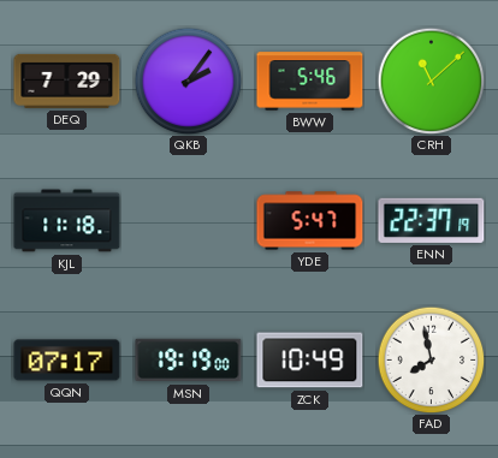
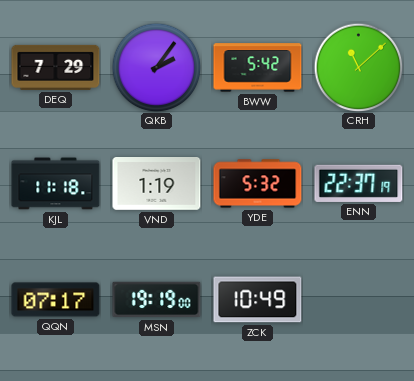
BWW: 5:46 -> 5:42
VND: none -> 1:19
YDE: 5:47 -> 5:32
FAD: 7:58 -> none
